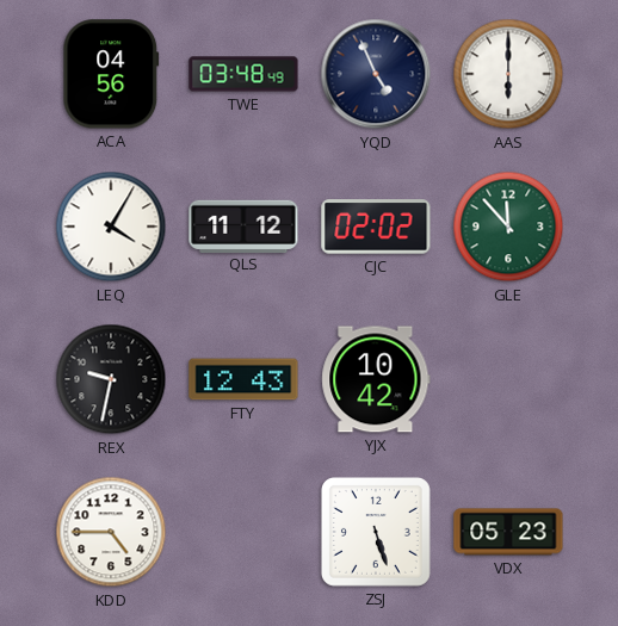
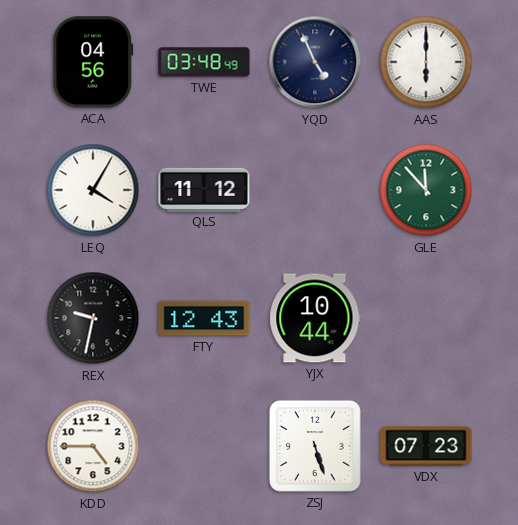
CJC: 02:02 -> none
YJX: 10:42 -> 10:44
VDX: 05:23 -> 07:23
